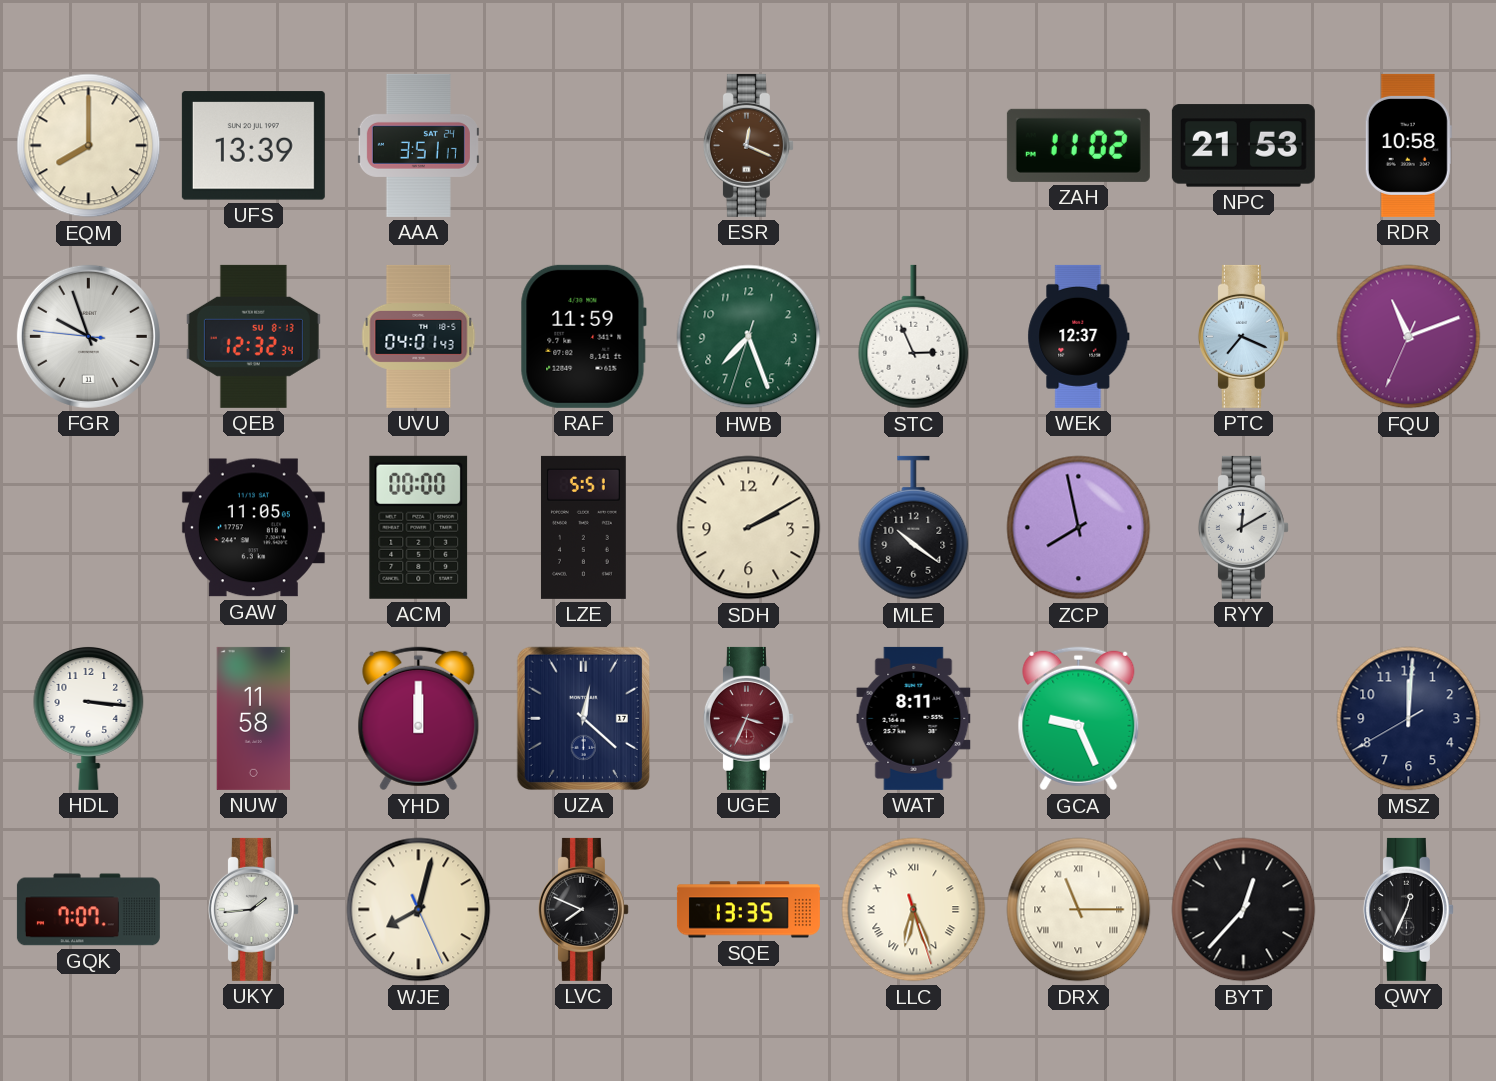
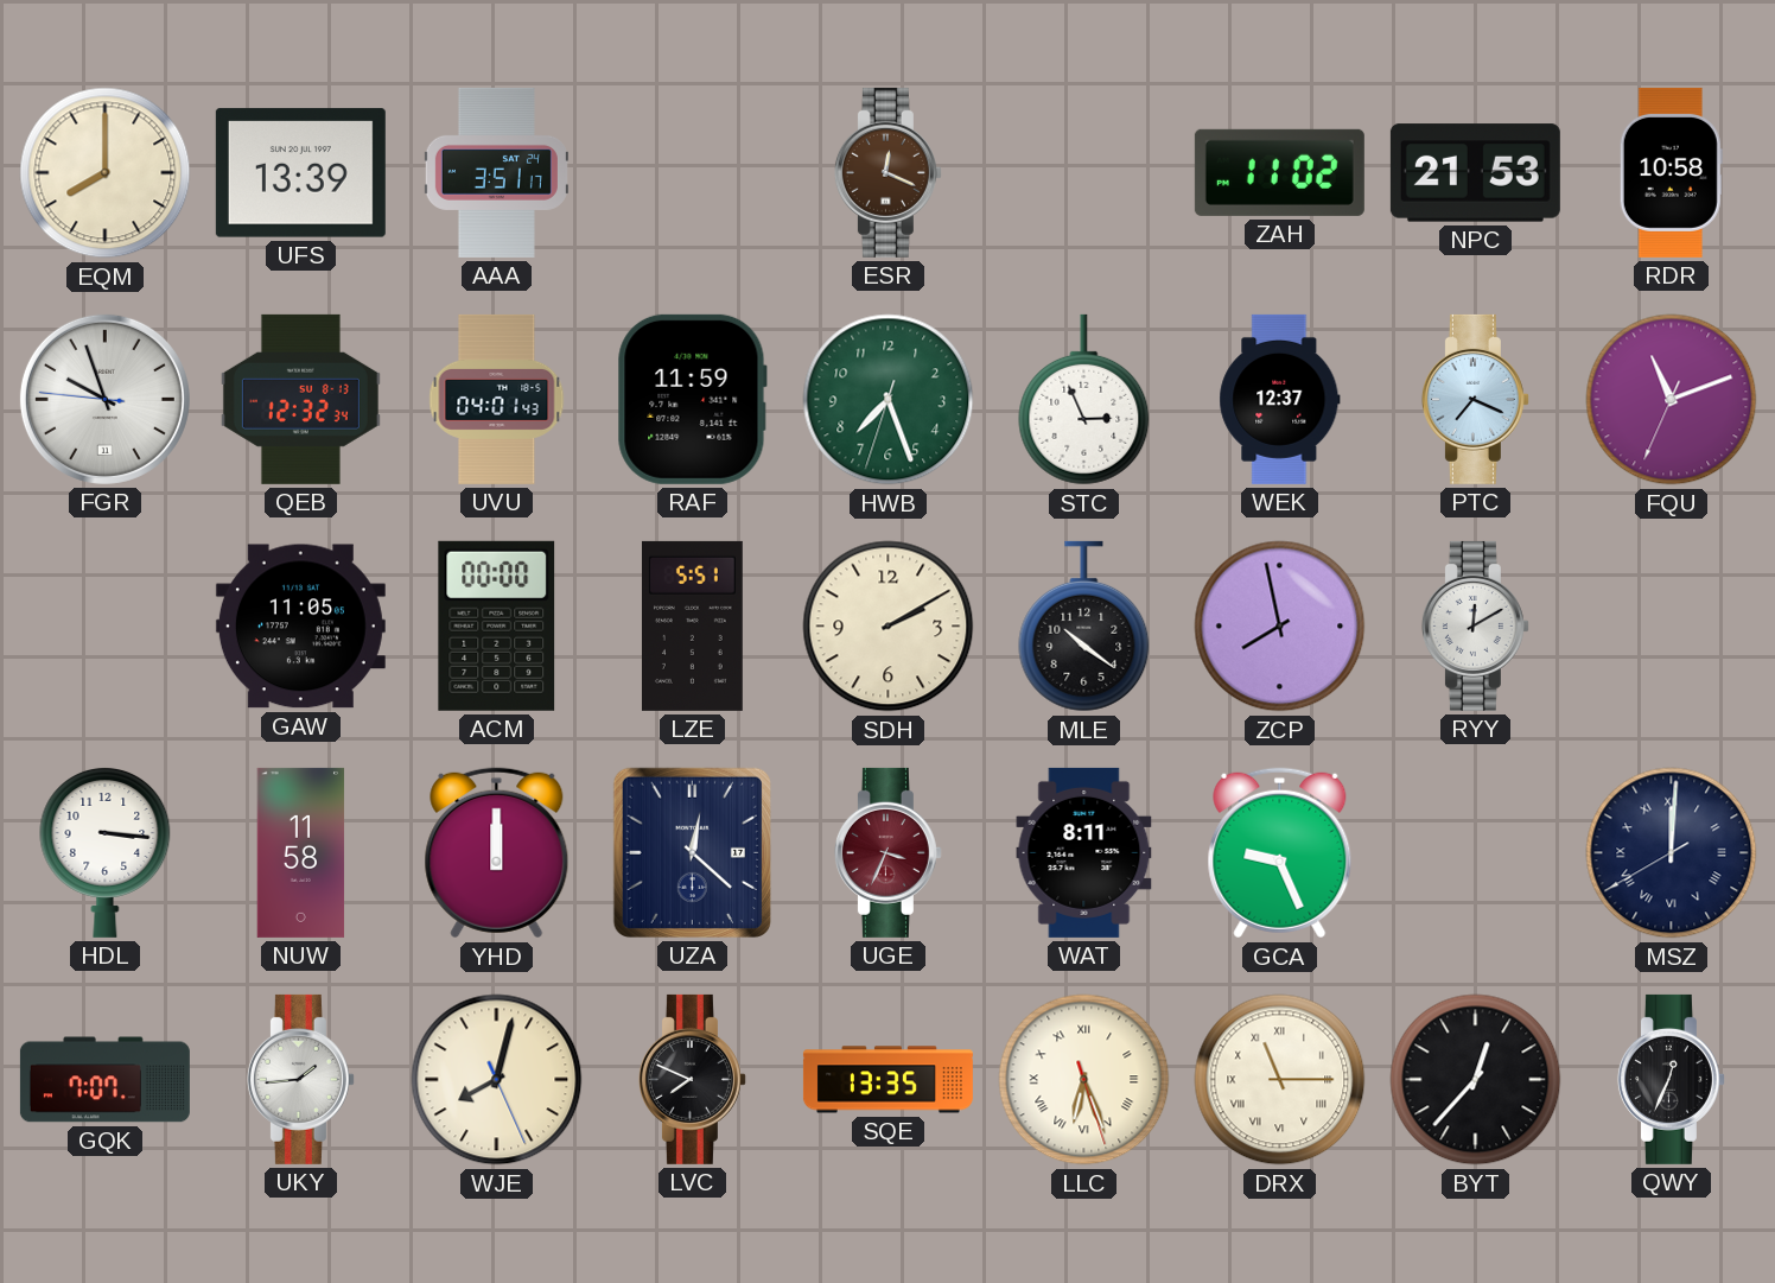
MSZ numerals: Arabic -> Roman
